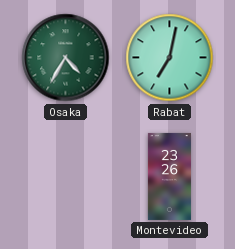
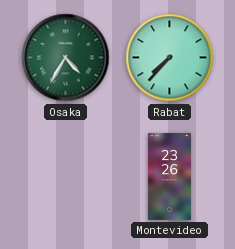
Rabat: 7:02 -> 7:37
